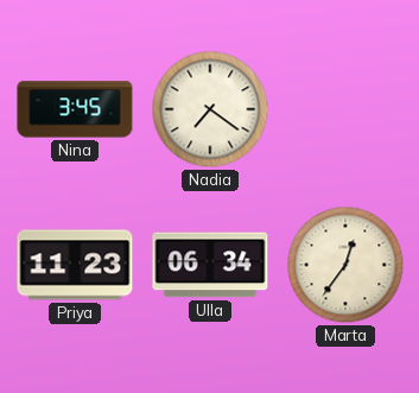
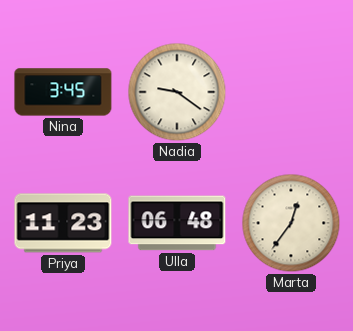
Nadia: 7:21 -> 9:21
Ulla: 06:34 -> 06:48
